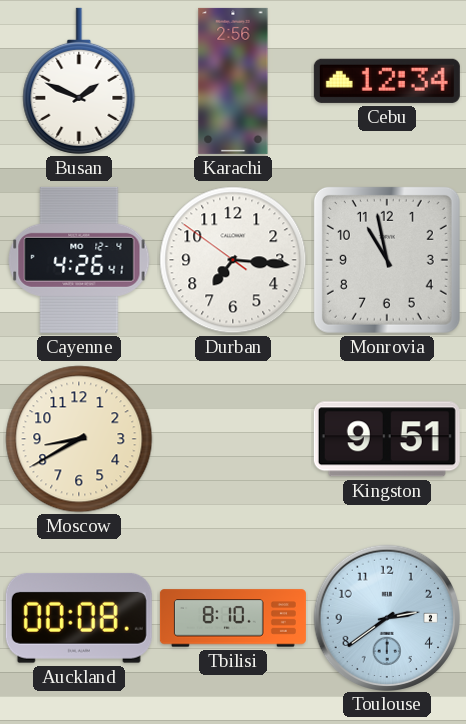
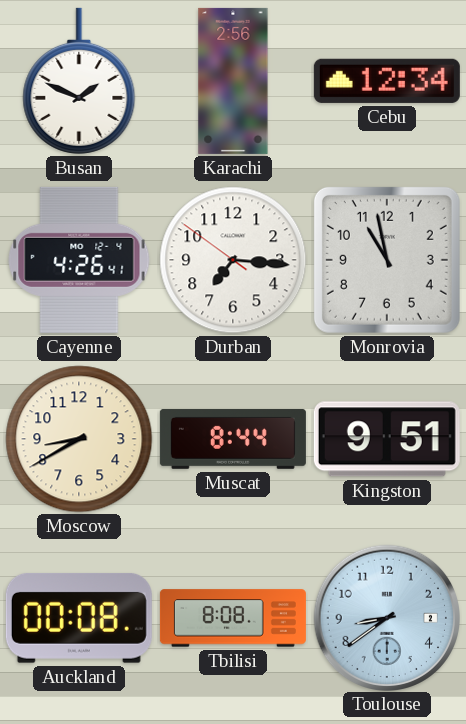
Muscat: none -> 8:44
Tbilisi: 8:10 -> 8:08
Toulouse: 2:39 -> 8:39
